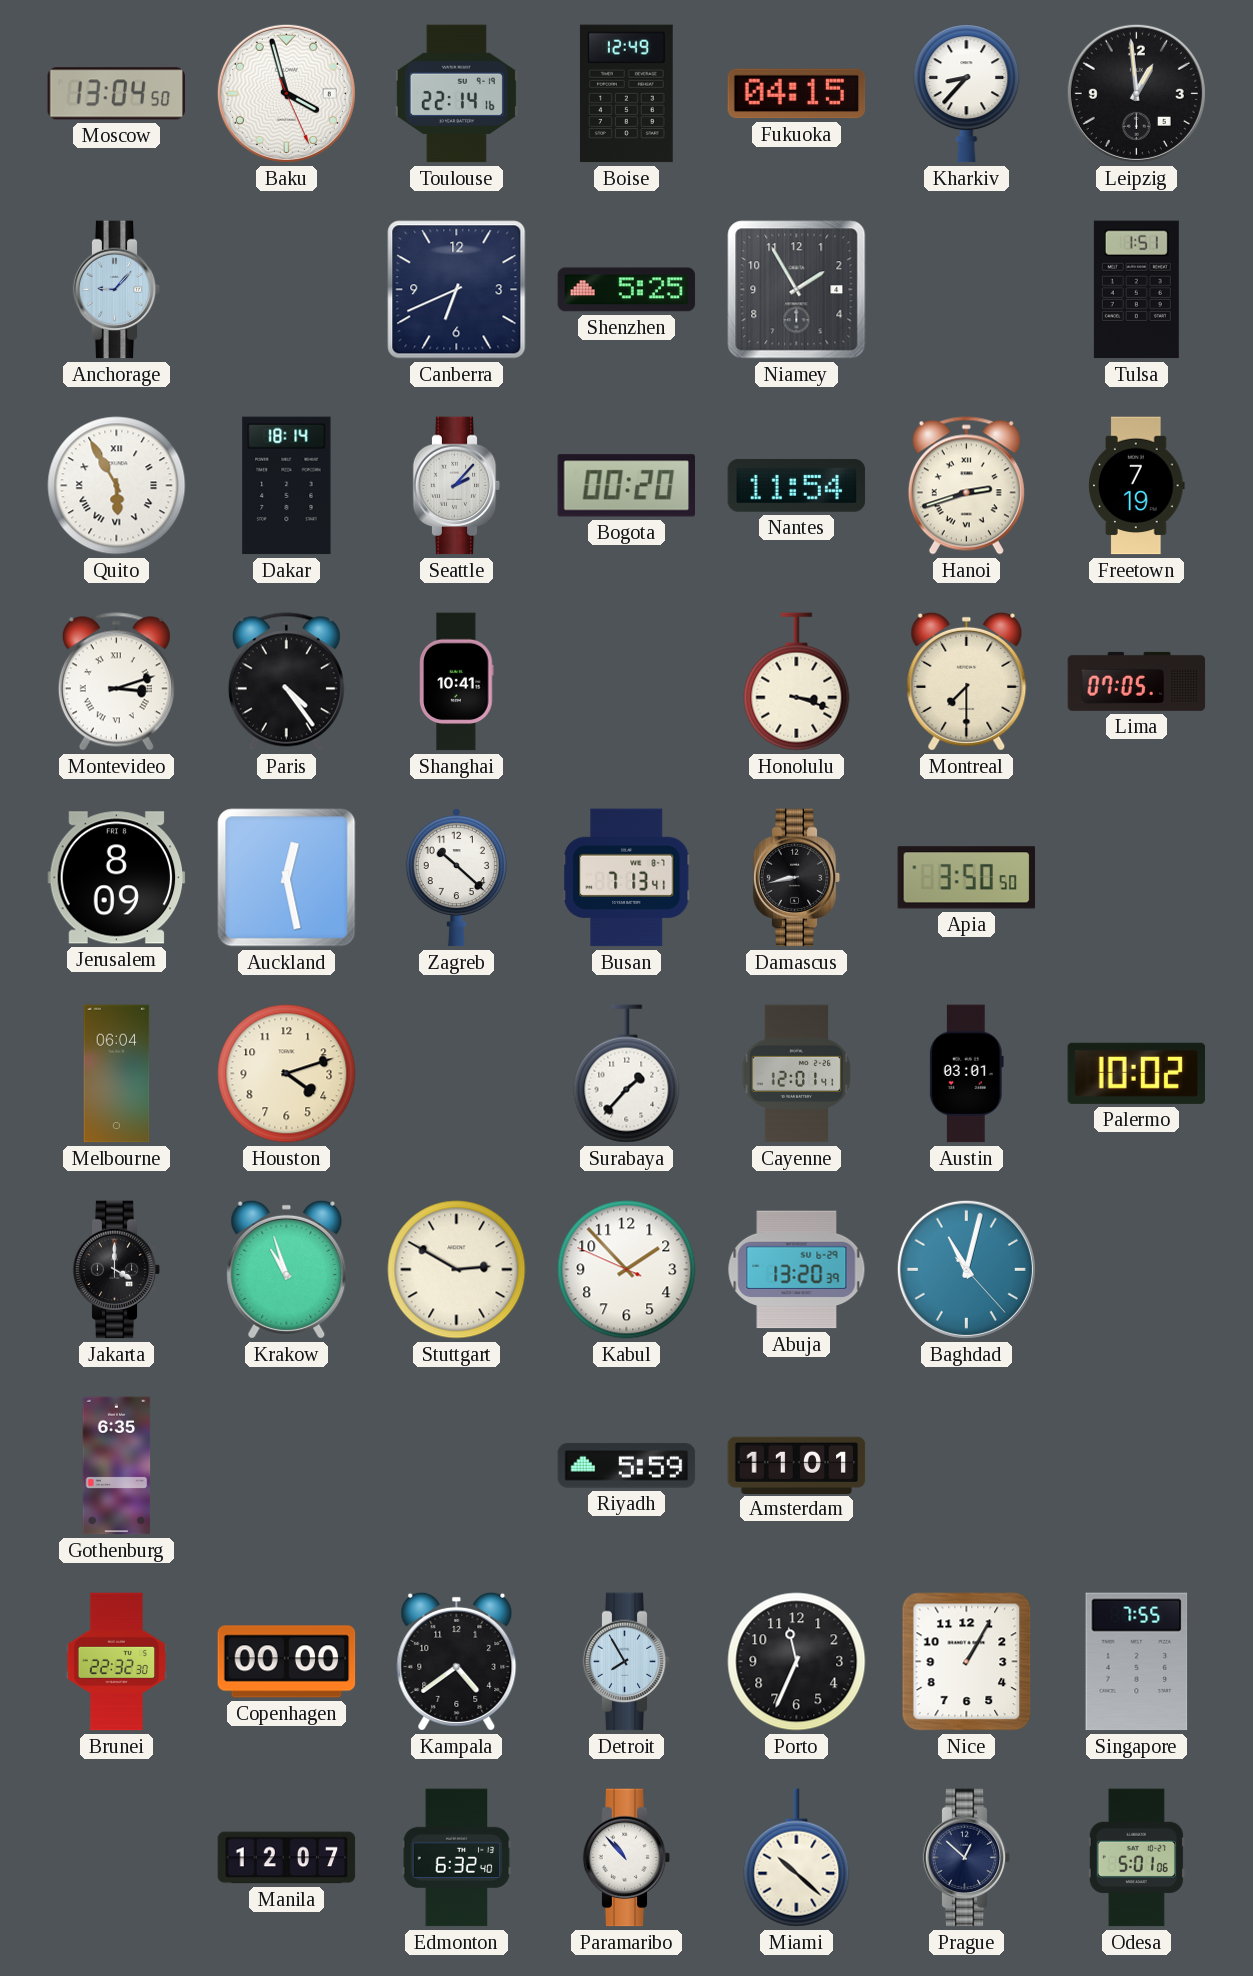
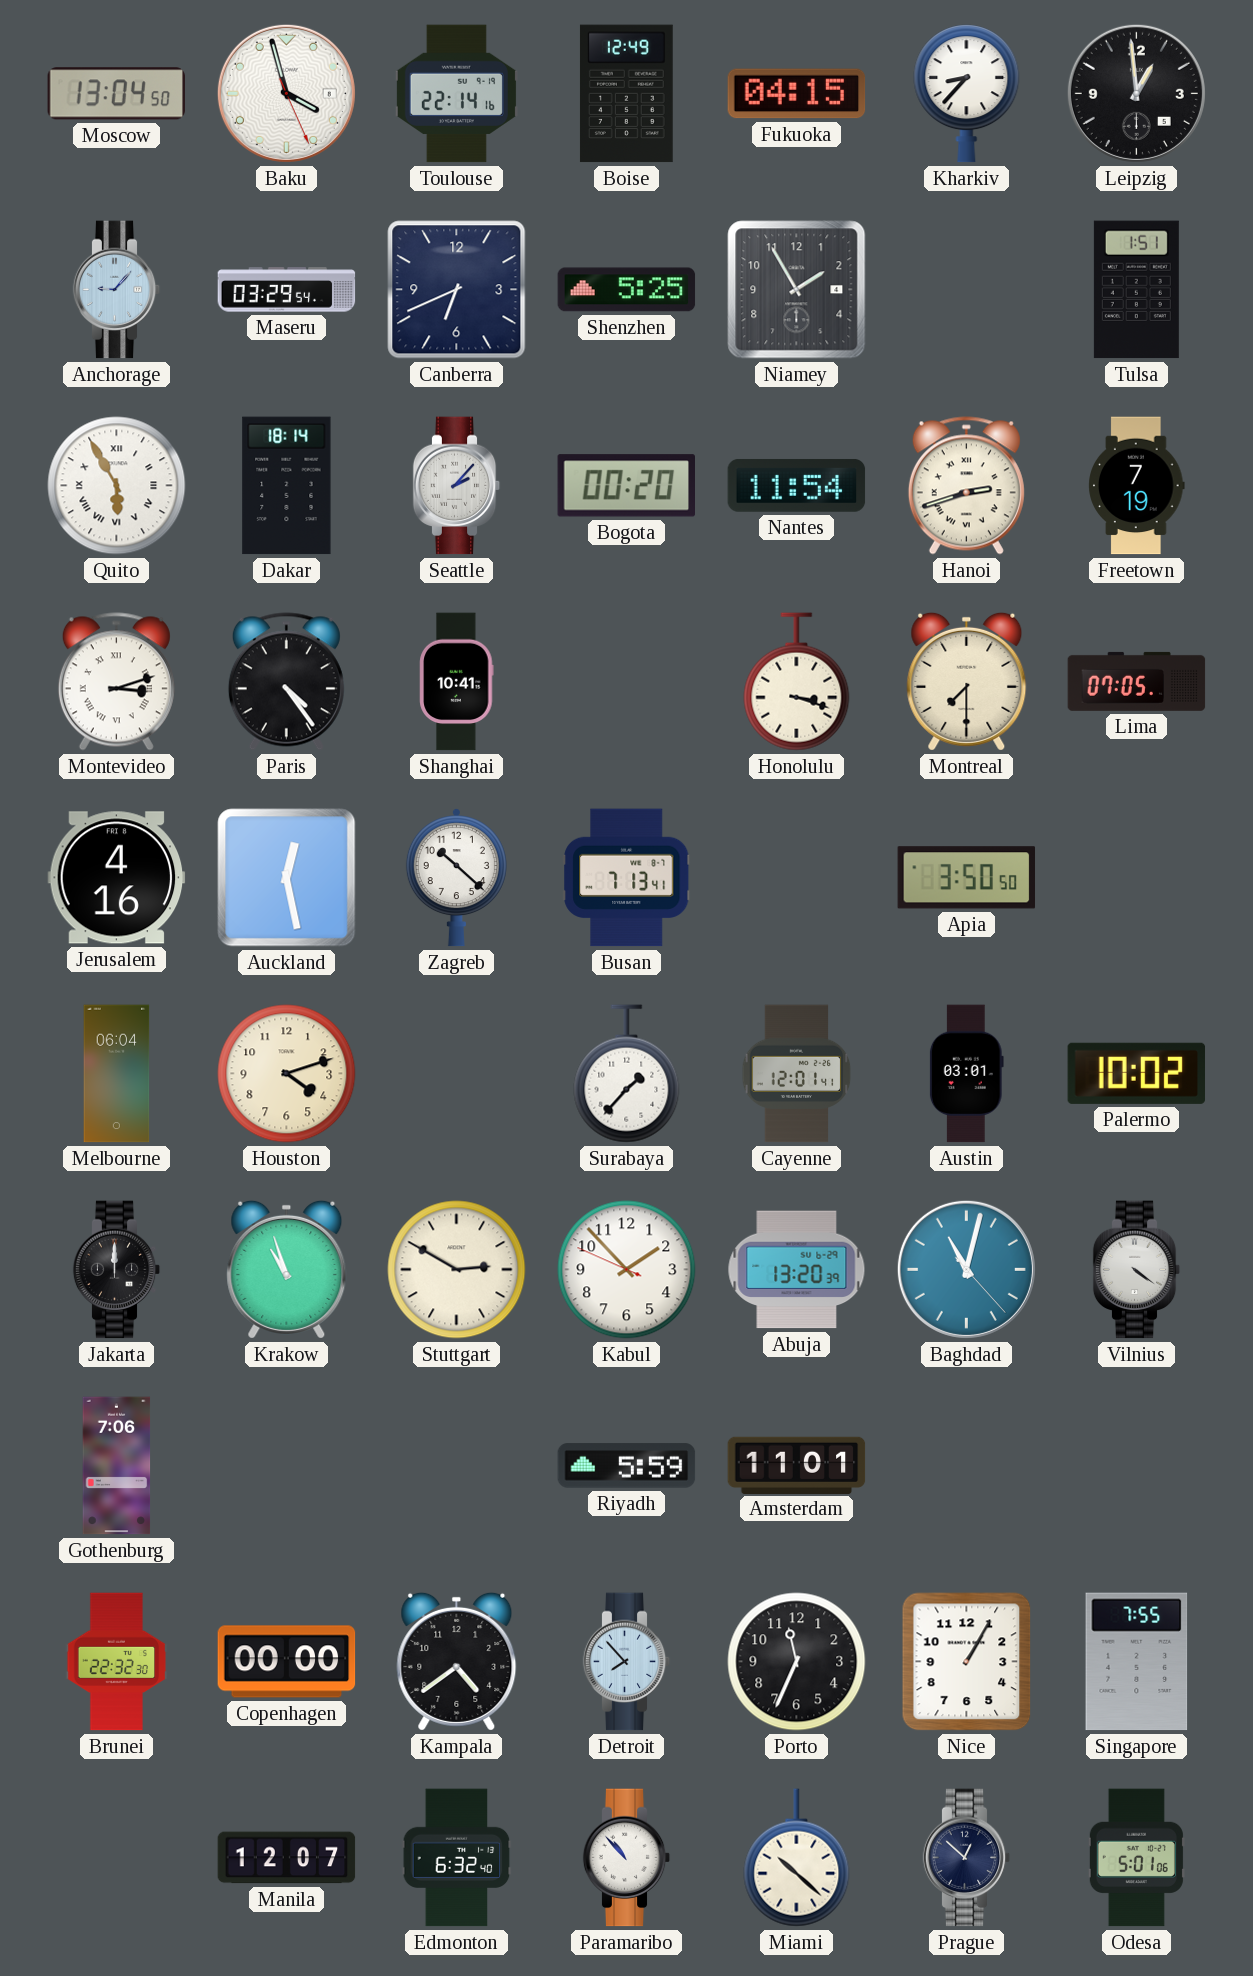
Maseru: none -> 03:29
Jerusalem: 8:09 -> 4:16
Damascus: 8:43 -> none
Jakarta: 4:00 -> 12:00
Vilnius: none -> 4:21
Gothenburg: 6:35 -> 7:06
Detroit: 7:55 -> 7:53
